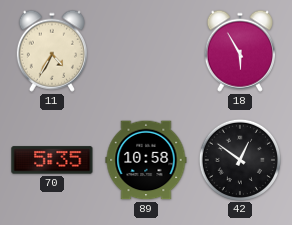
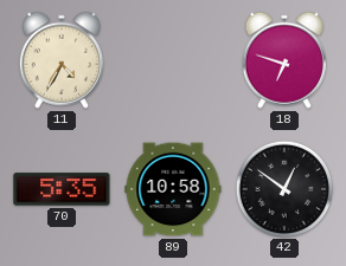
18: 5:55 -> 6:48
